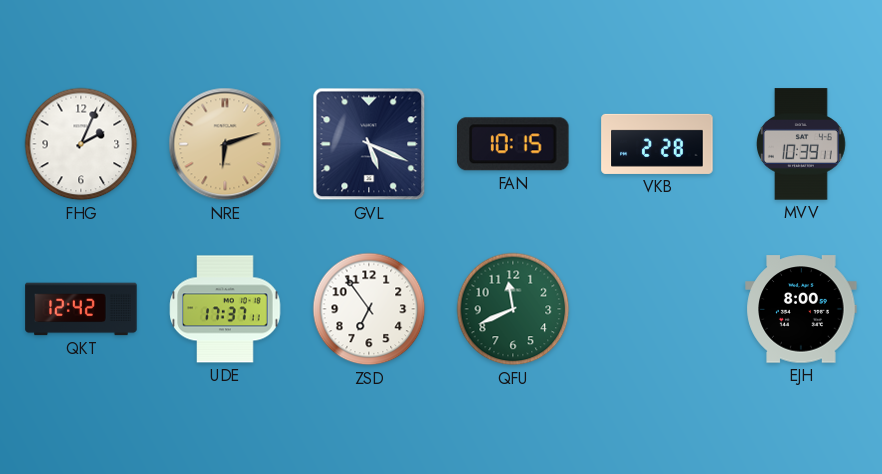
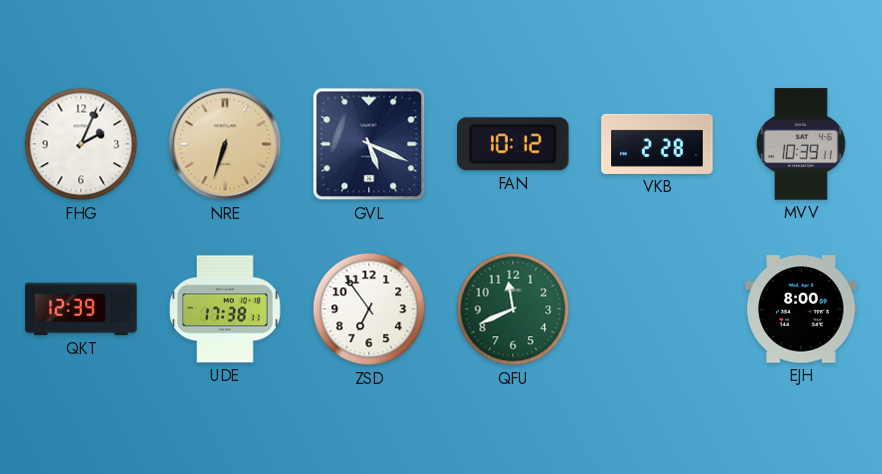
NRE: 6:12 -> 6:33
FAN: 10:15 -> 10:12
QKT: 12:42 -> 12:39
UDE: 17:37 -> 17:38
